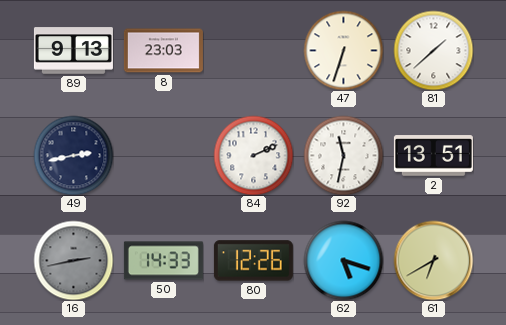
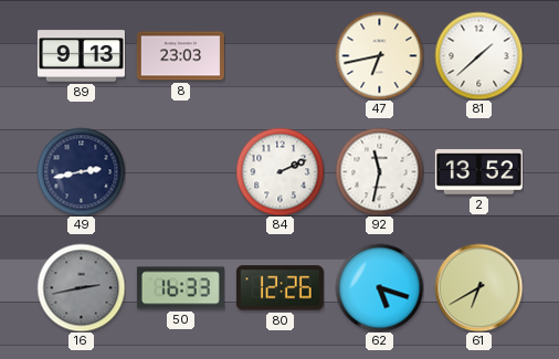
47: 6:33 -> 6:43
2: 13:51 -> 13:52
50: 14:33 -> 16:33
